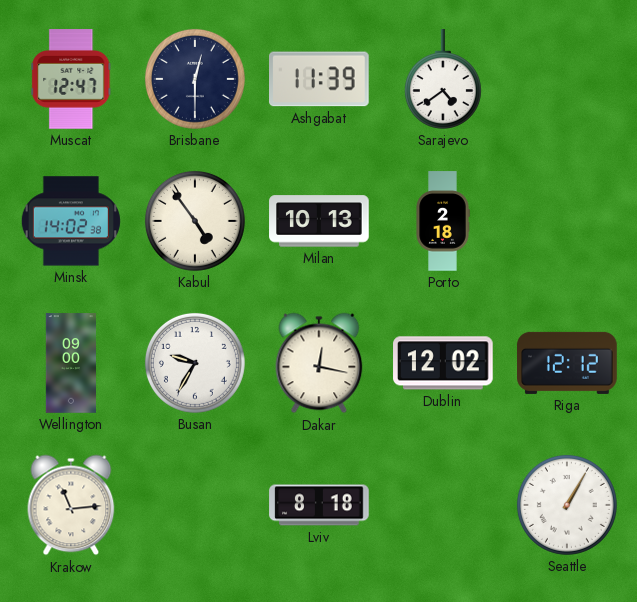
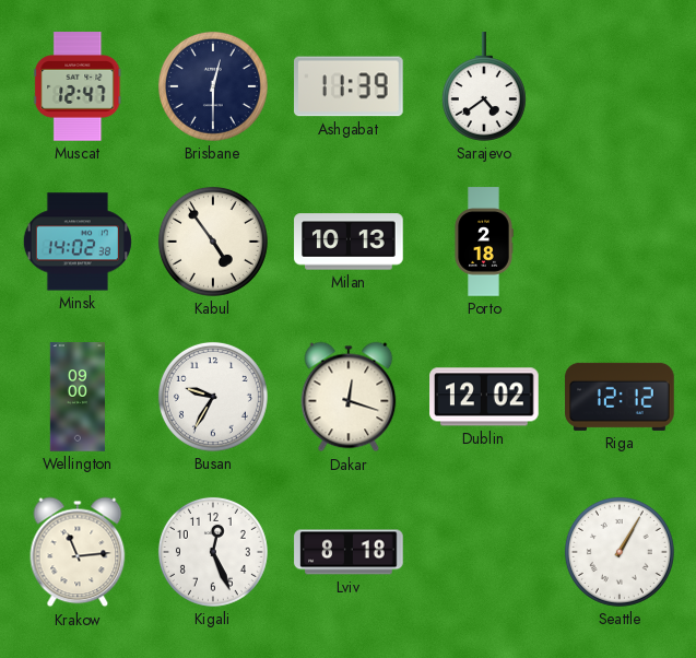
Dakar: 12:17 -> 12:18
Kigali: none -> 12:26
